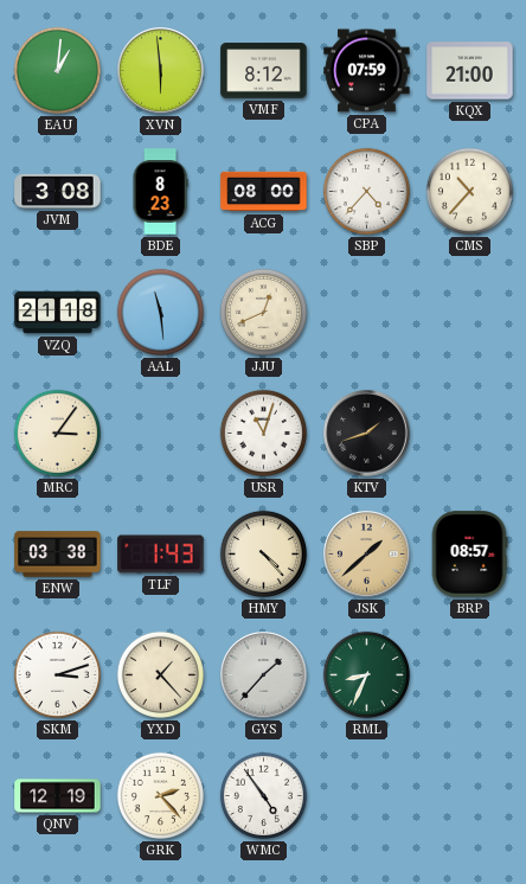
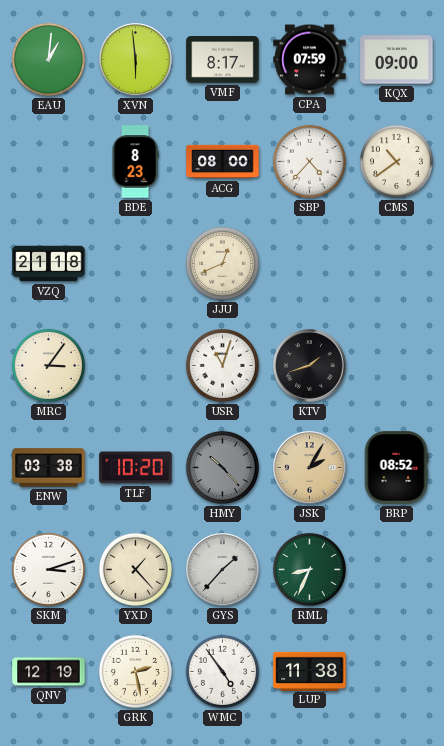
VMF: 8:12 -> 8:17
KQX: 21:00 -> 09:00
JVM: 3:08 -> none
CMS: 10:37 -> 10:39
AAL: 11:29 -> none
TLF: 1:43 -> 10:20
HMY: 4:23 -> 10:23
HMY dial: cream -> grey
JSK: 1:38 -> 2:05
BRP: 08:57 -> 08:52
GRK: 2:23 -> 2:28
LUP: none -> 11:38
